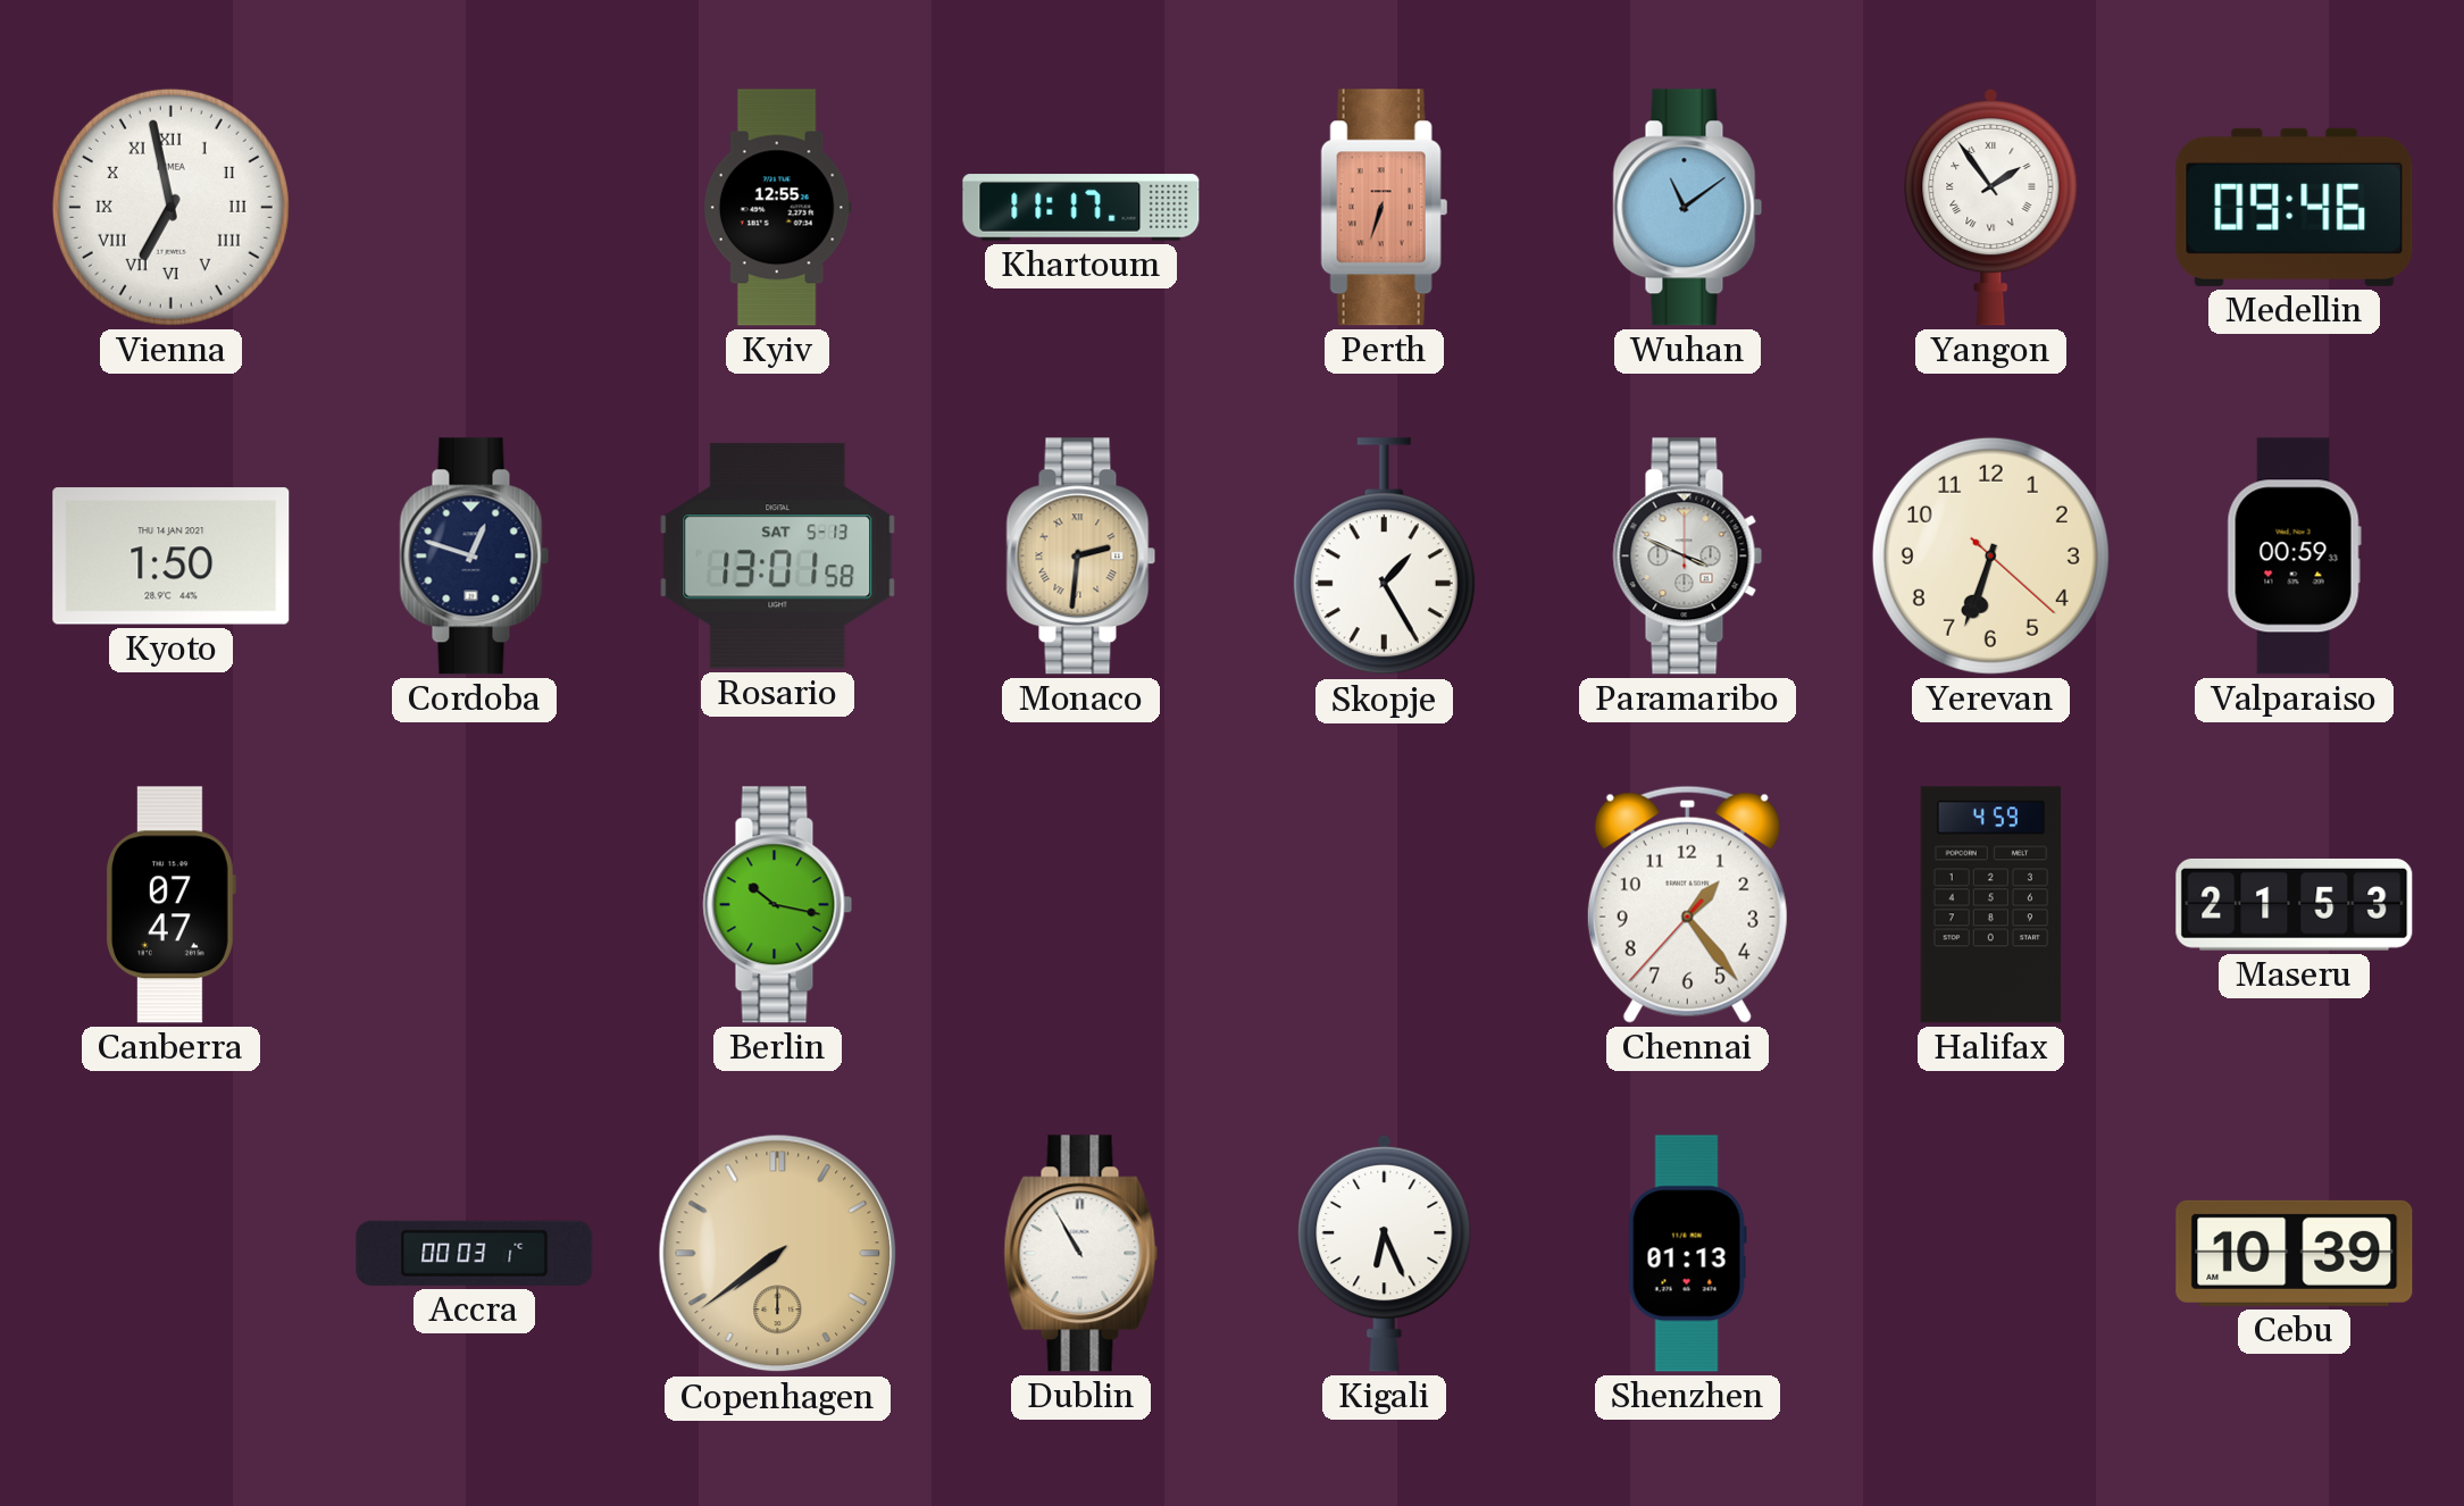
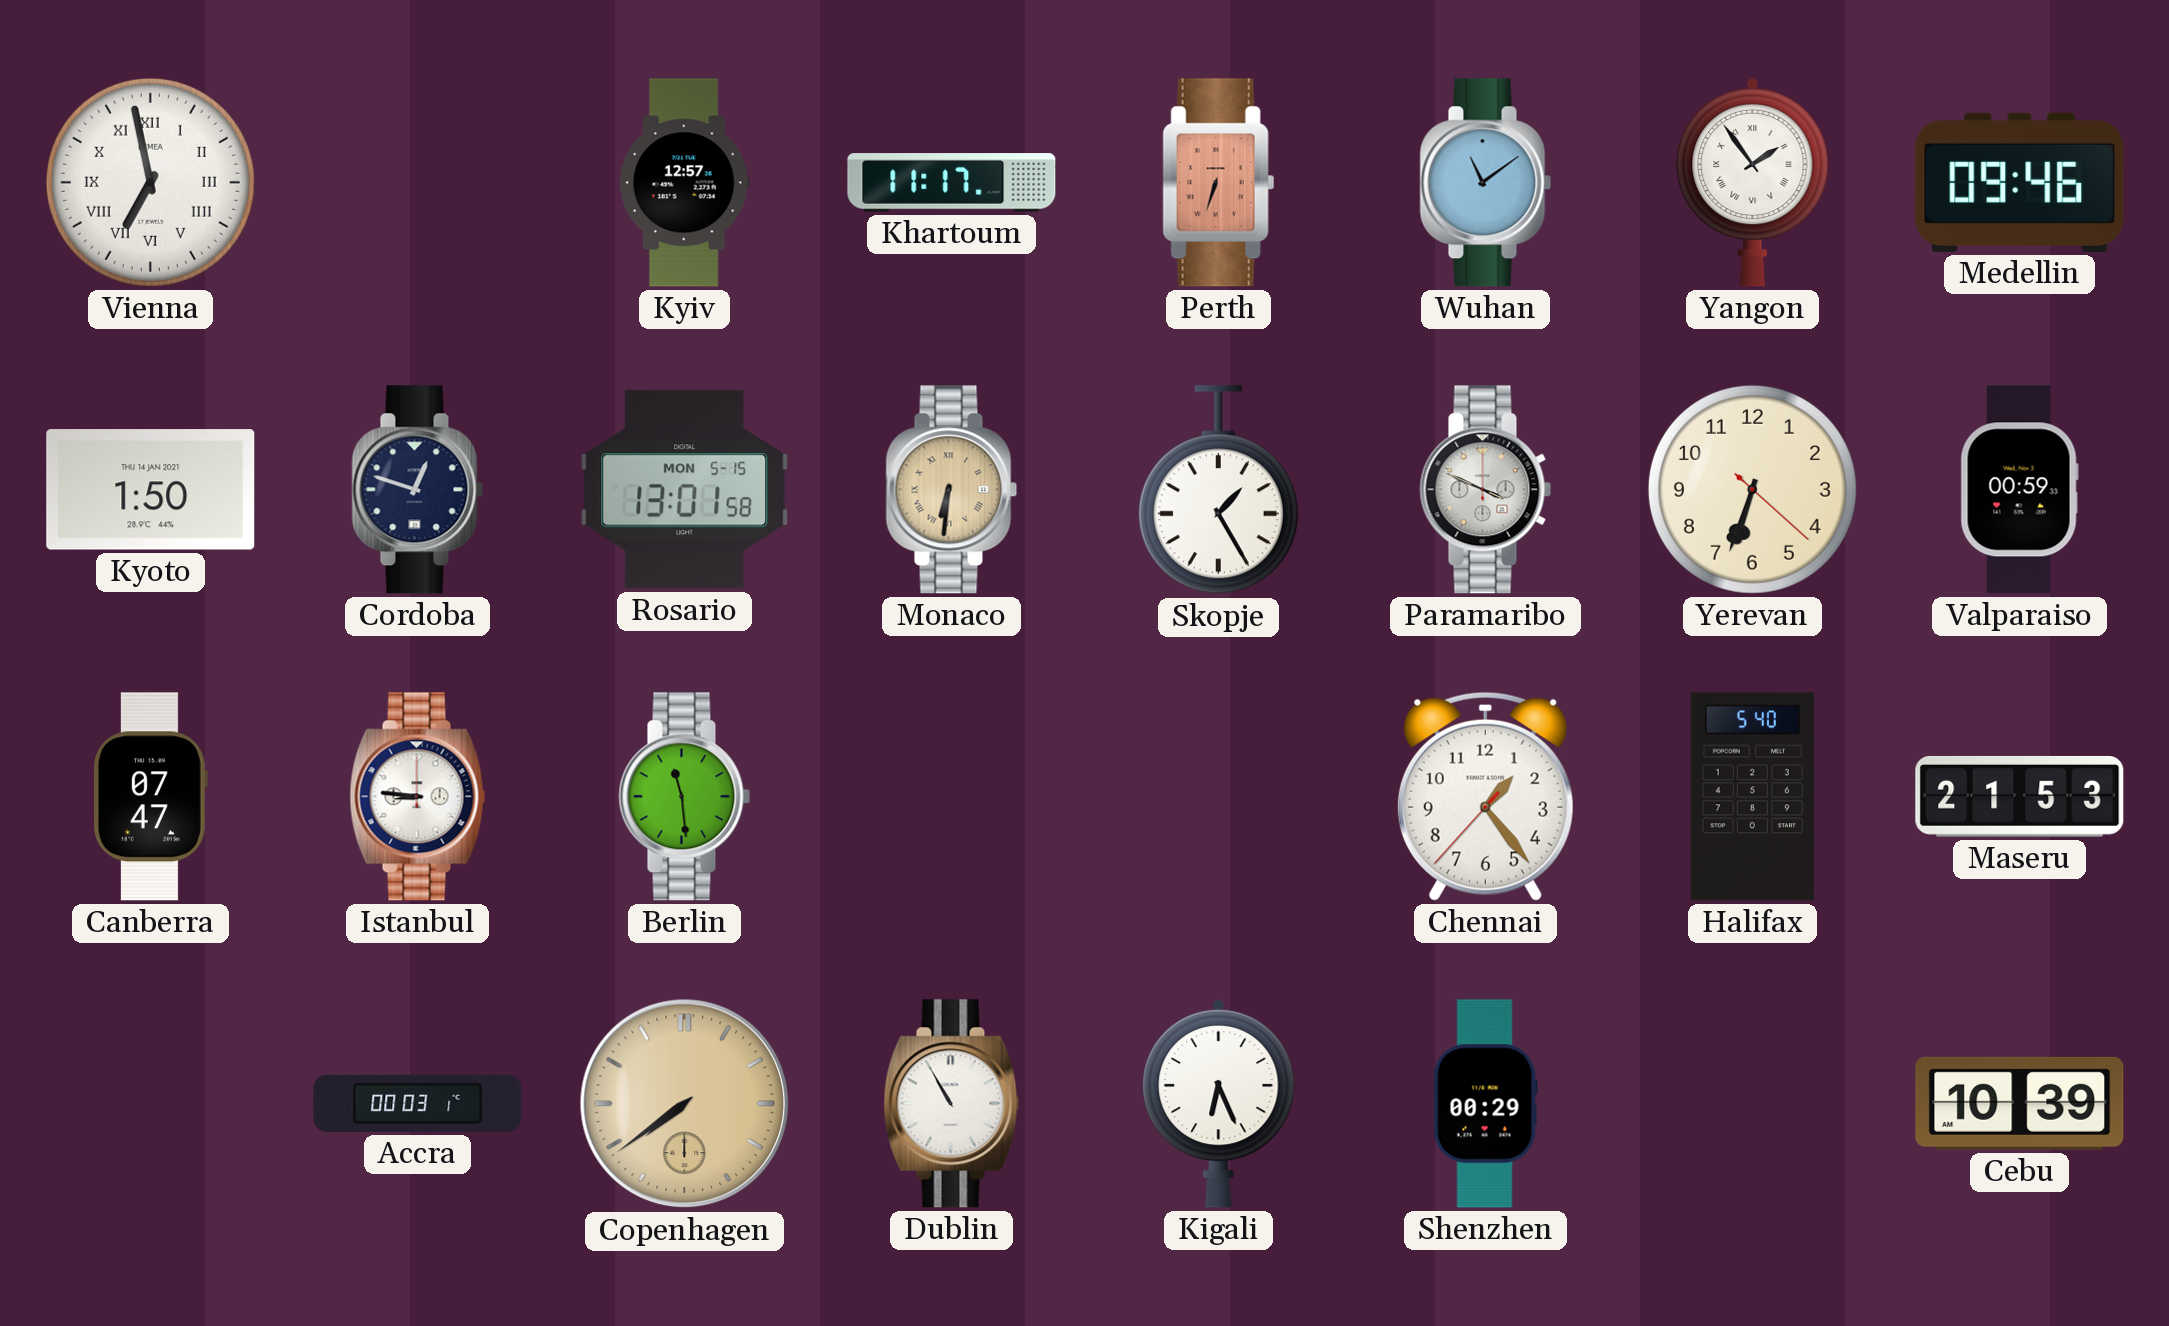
Kyiv: 12:55 -> 12:57
Rosario date: SAT 5-13 -> MON 5-15
Monaco: 2:31 -> 6:31
Istanbul: none -> 8:46
Berlin: 10:17 -> 11:29
Halifax: 4:59 -> 5:40
Shenzhen: 01:13 -> 00:29
